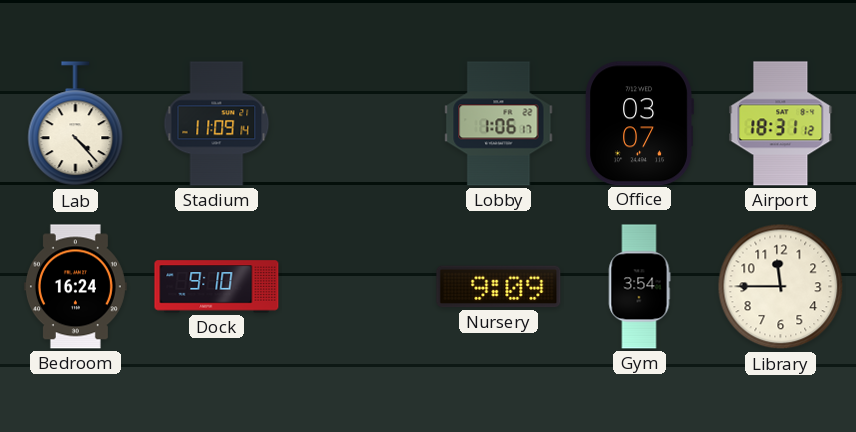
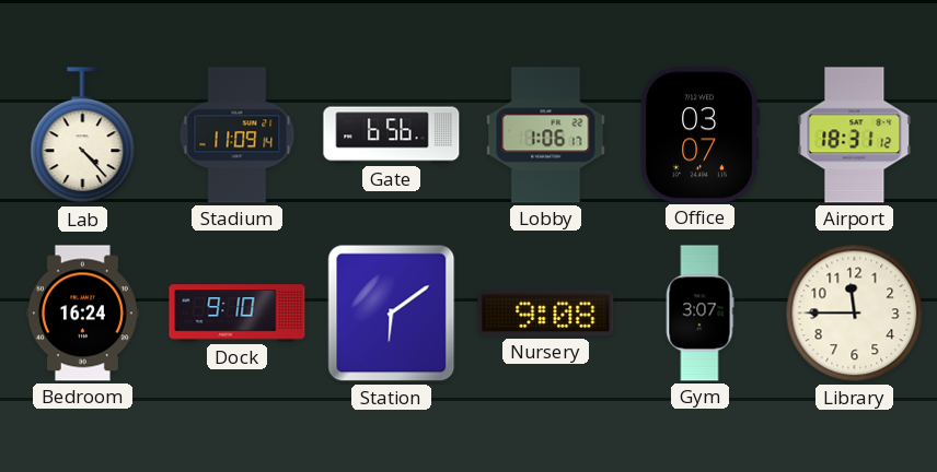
Gate: none -> 6:56
Station: none -> 6:09
Nursery: 9:09 -> 9:08
Gym: 3:54 -> 3:07
